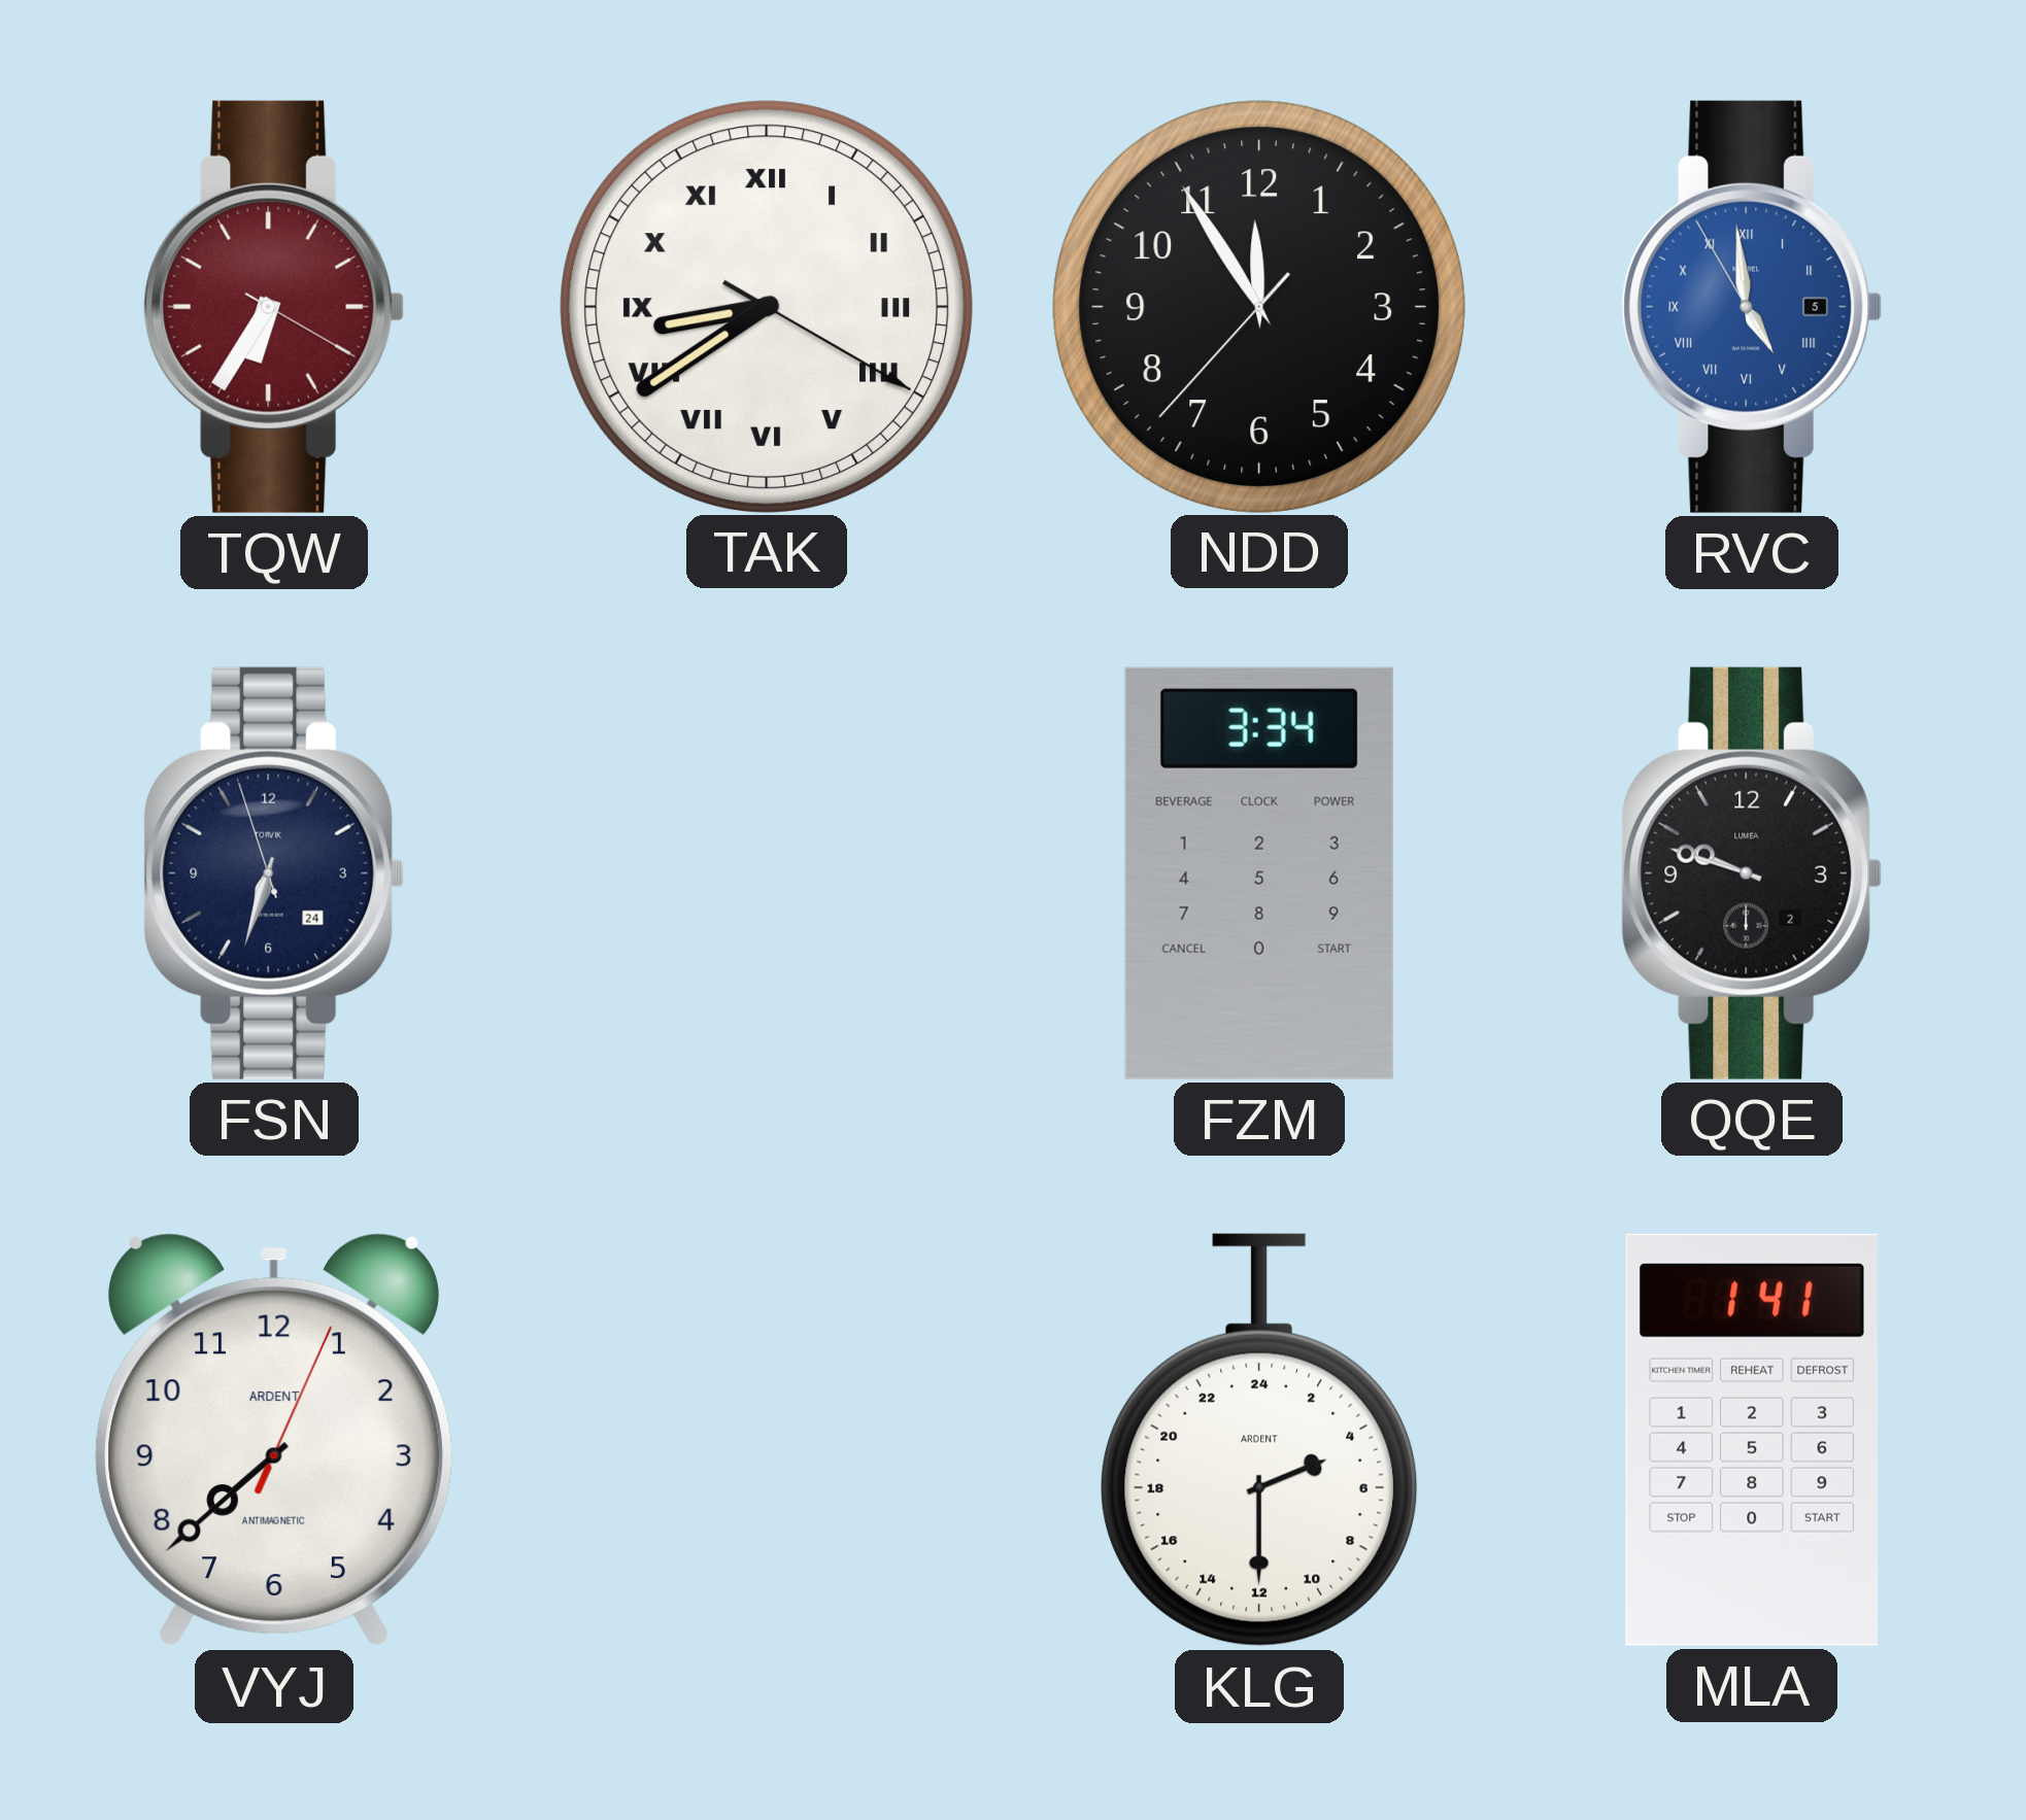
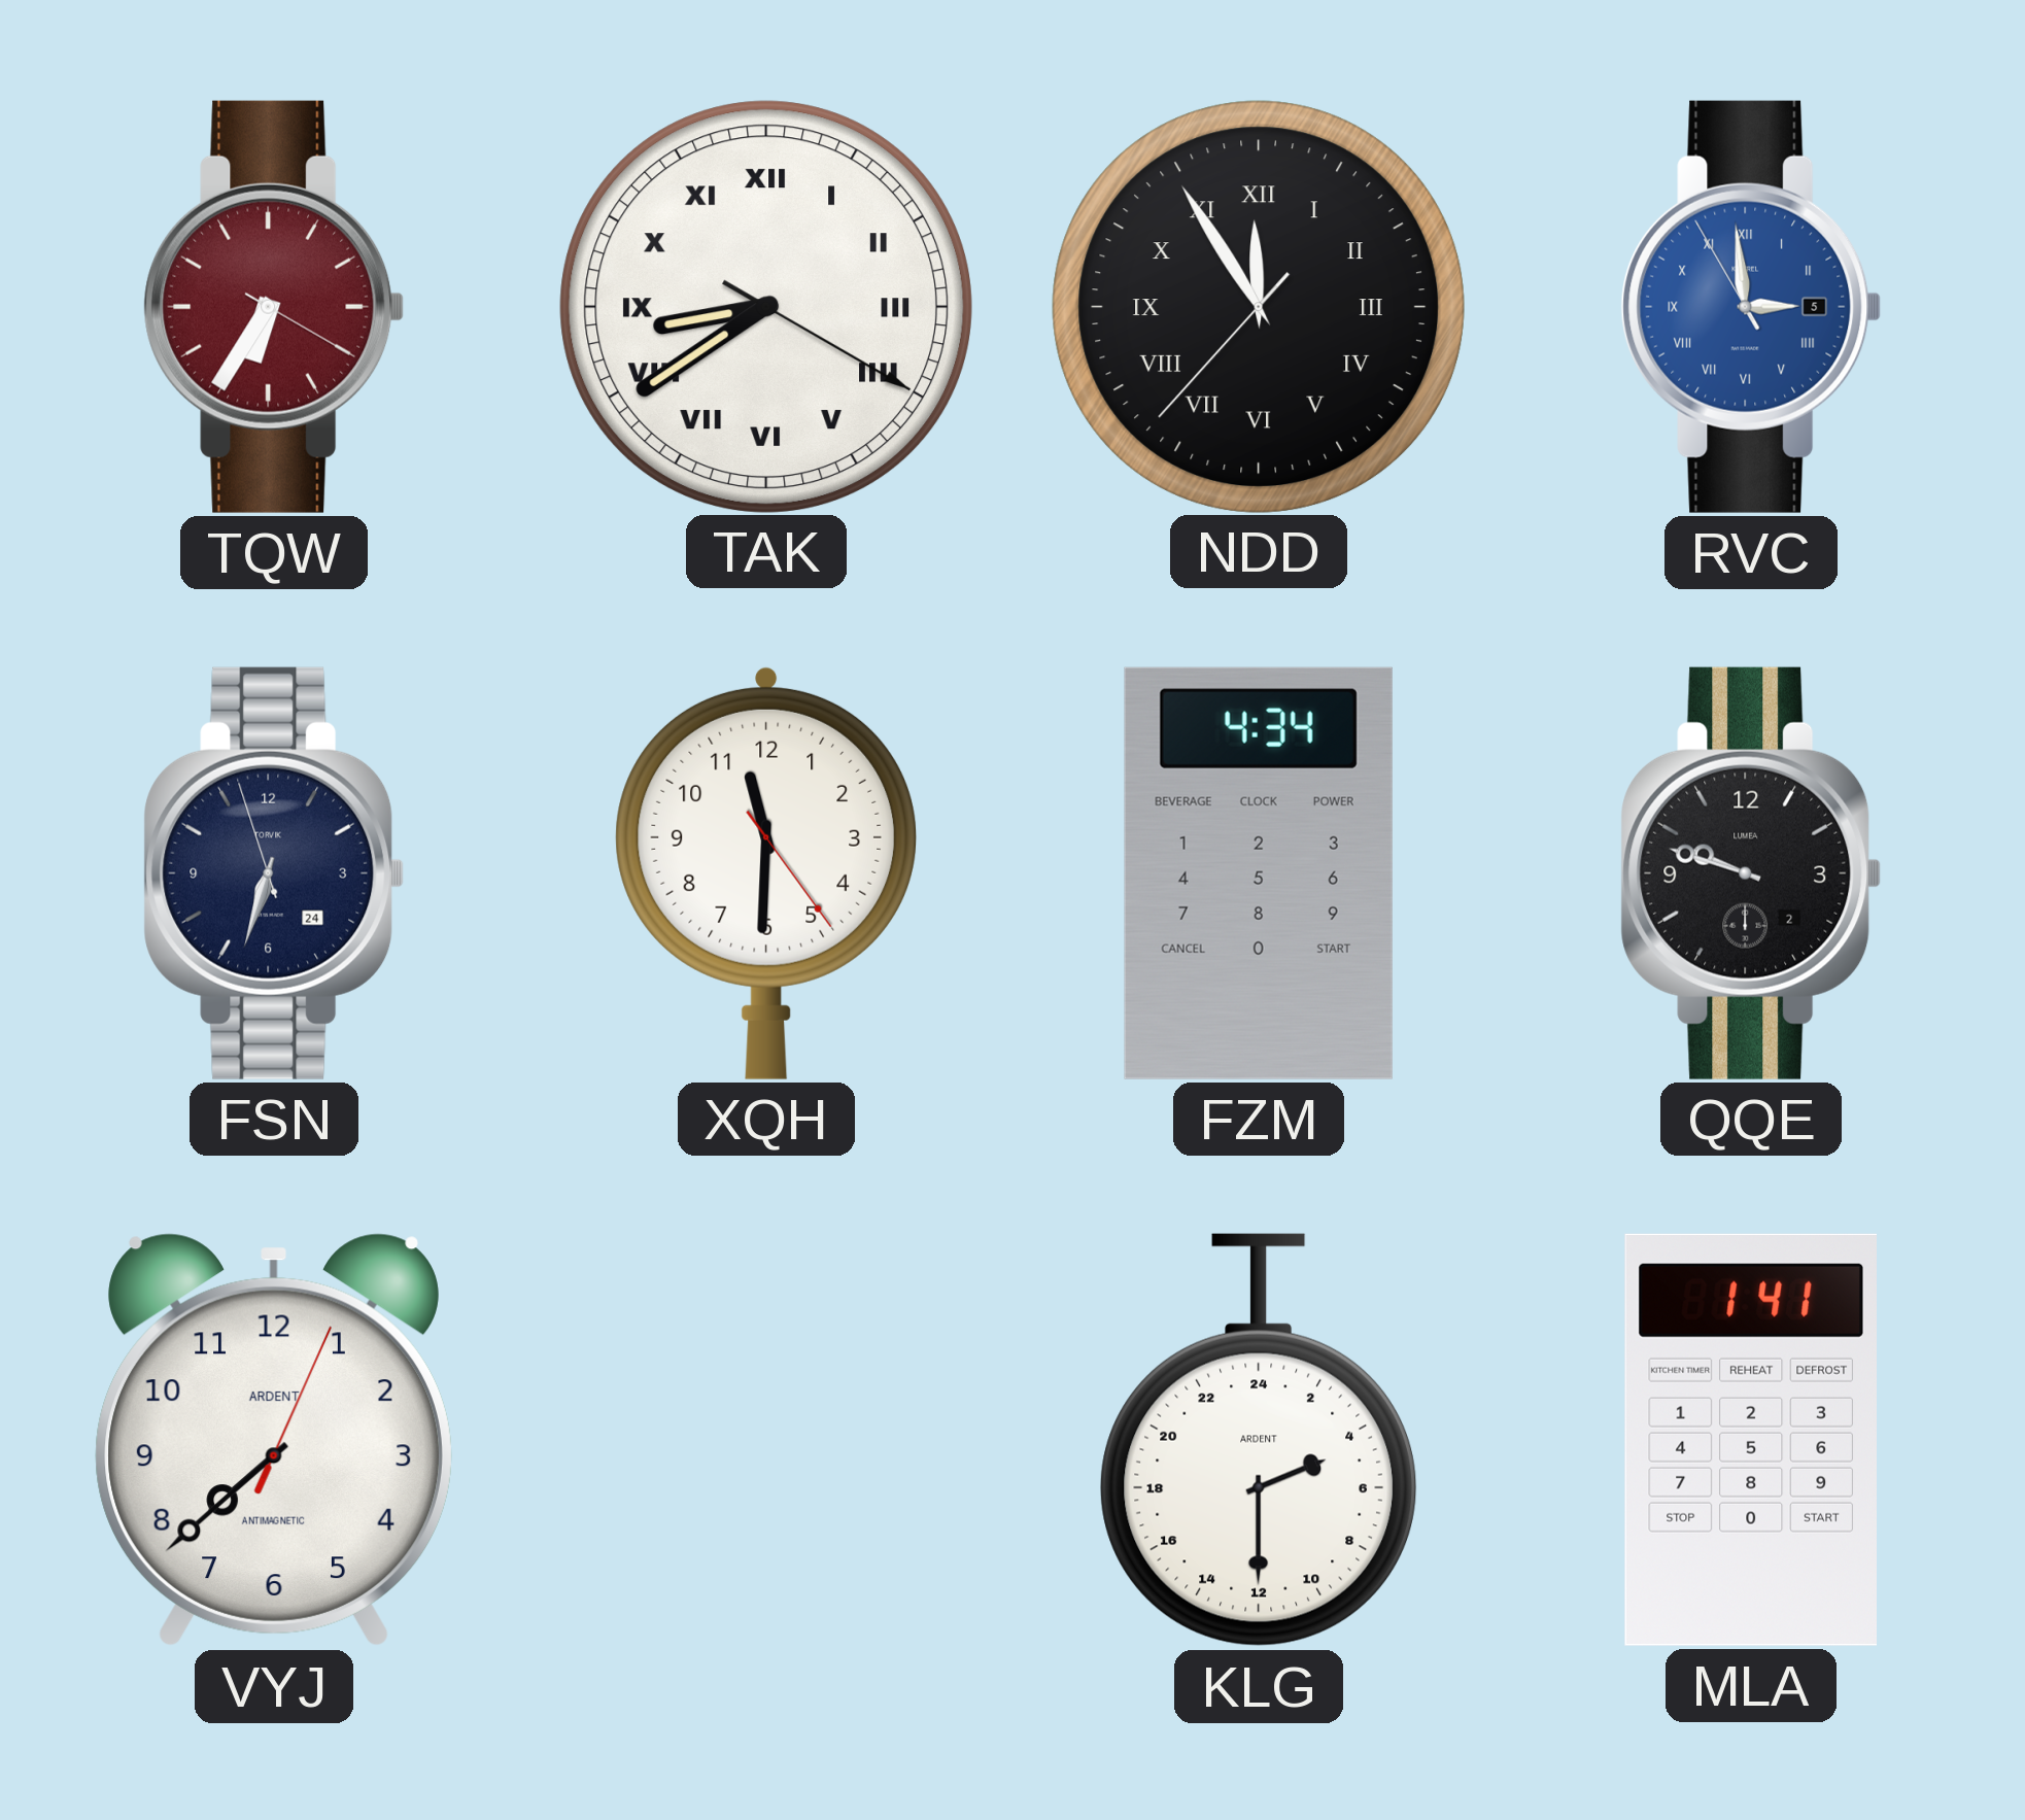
NDD numerals: Arabic -> Roman
RVC: 4:58 -> 2:58
XQH: none -> 11:30
FZM: 3:34 -> 4:34
